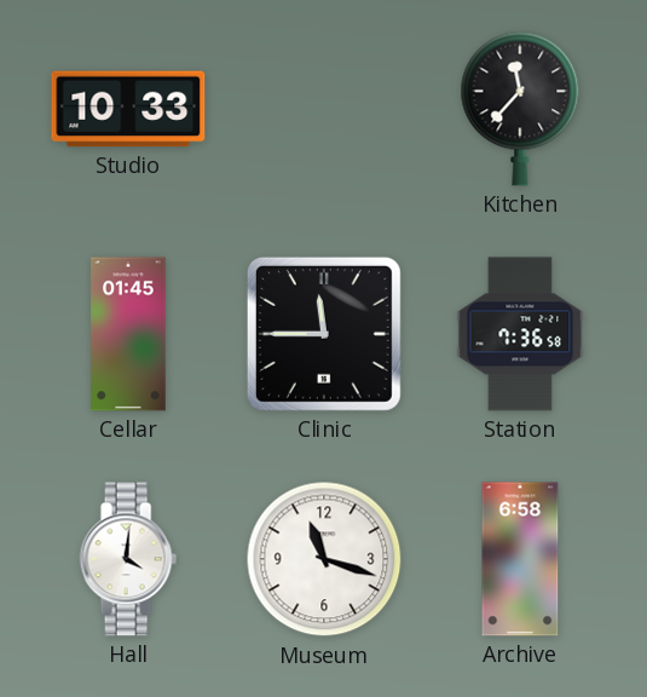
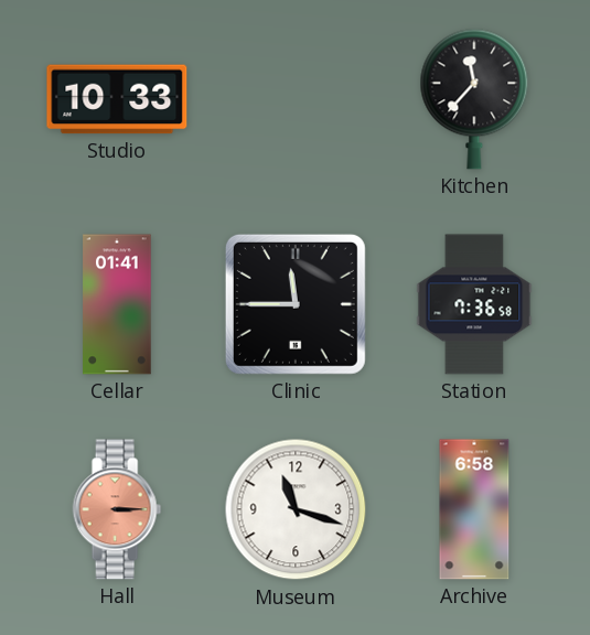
Cellar: 01:45 -> 01:41
Hall: 4:01 -> 3:15
Hall dial: white -> salmon
